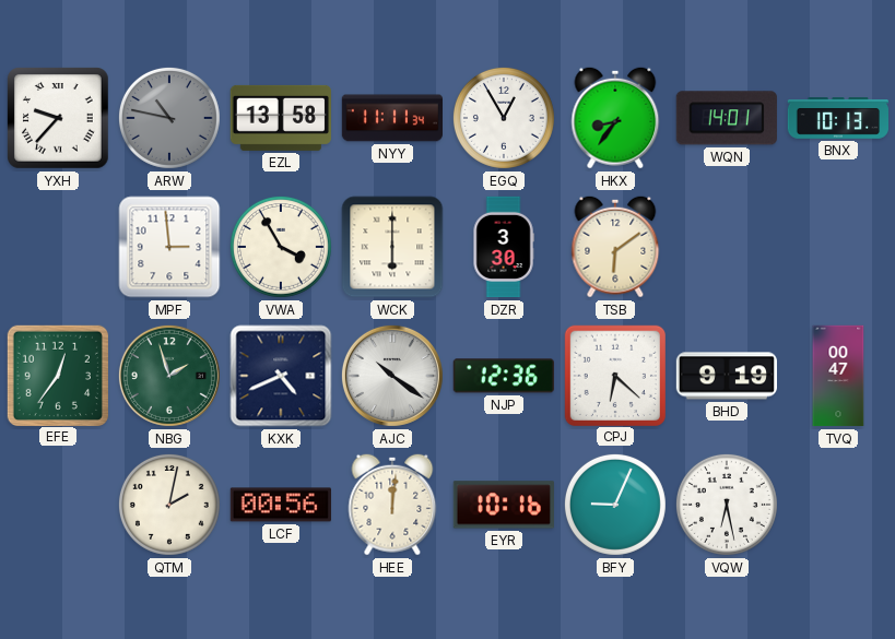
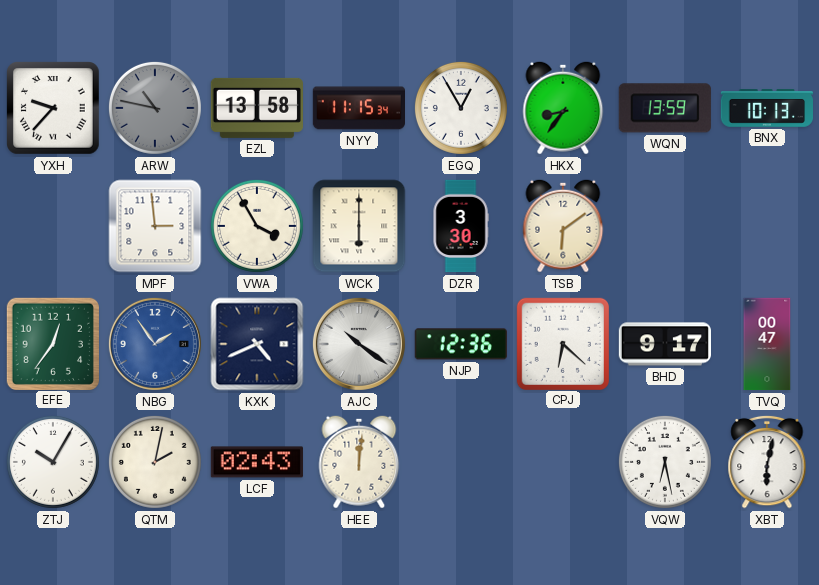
NYY: 11:11 -> 11:15
WQN: 14:01 -> 13:59
NBG: 1:57 -> 1:54
NBG dial: green -> blue
BHD: 9:19 -> 9:17
ZTJ: none -> 10:05
LCF: 00:56 -> 02:43
EYR: 10:16 -> none
BFY: 9:04 -> none
XBT: none -> 6:02
